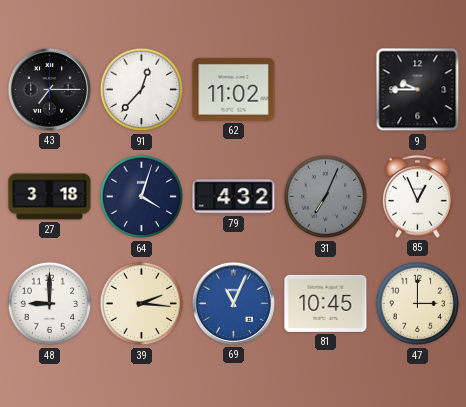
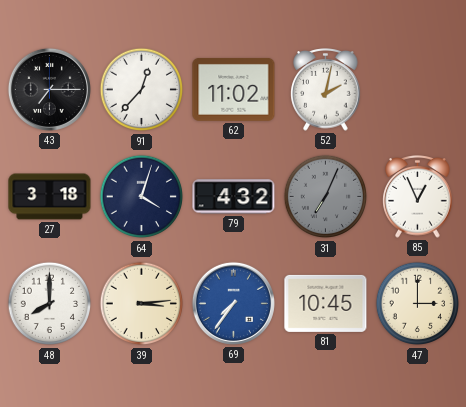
52: none -> 2:02
9: 9:45 -> none
48: 9:00 -> 8:00
39: 2:16 -> 3:14
69: 11:04 -> 7:36
